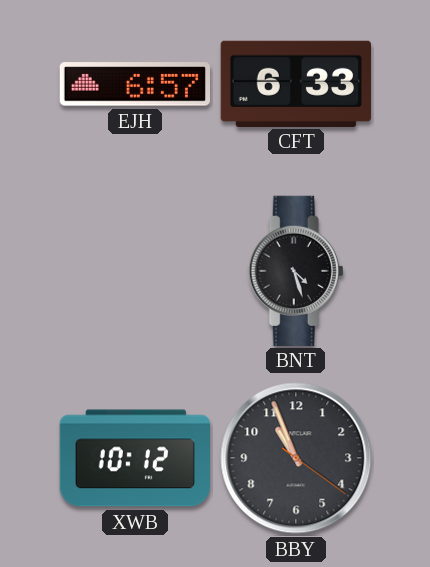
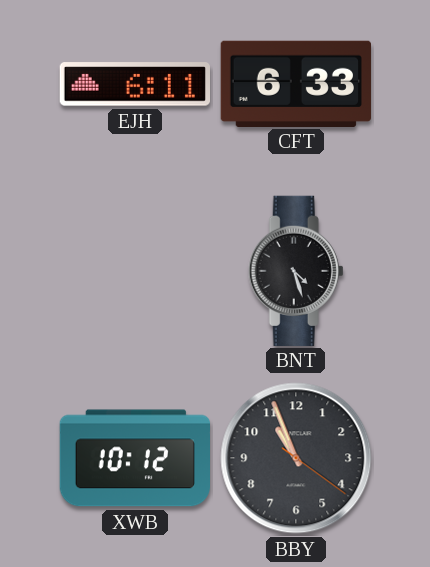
EJH: 6:57 -> 6:11
